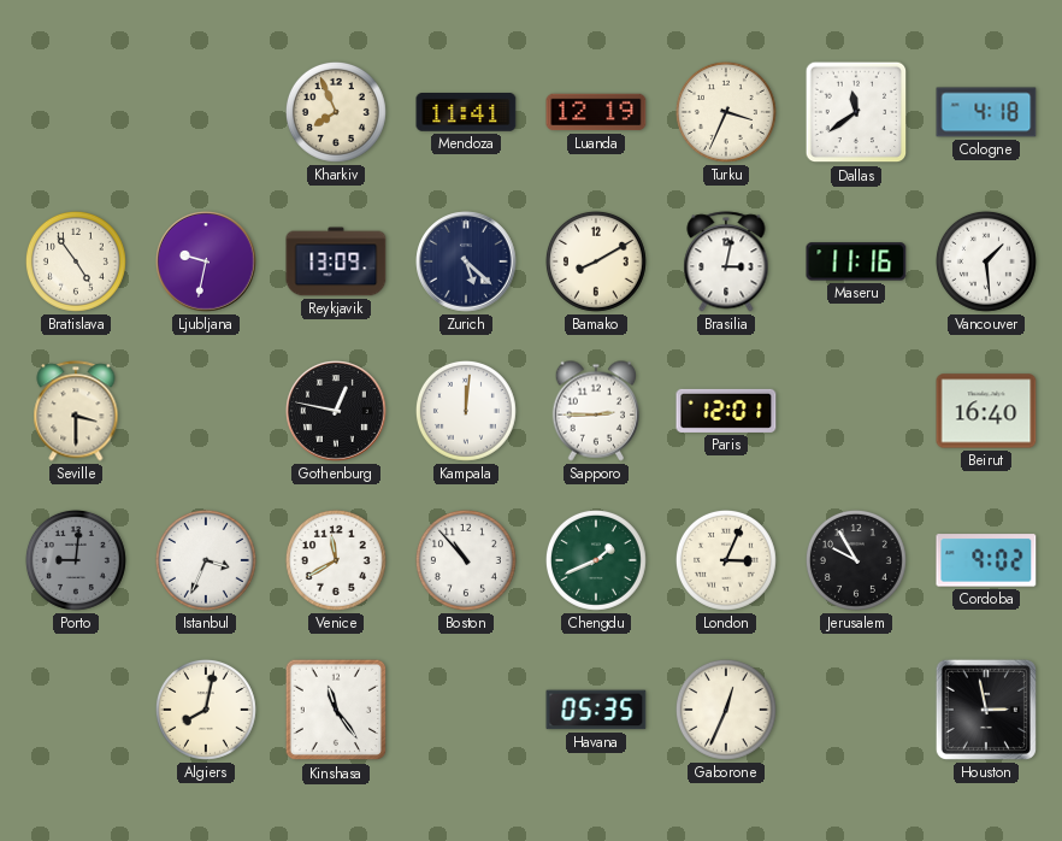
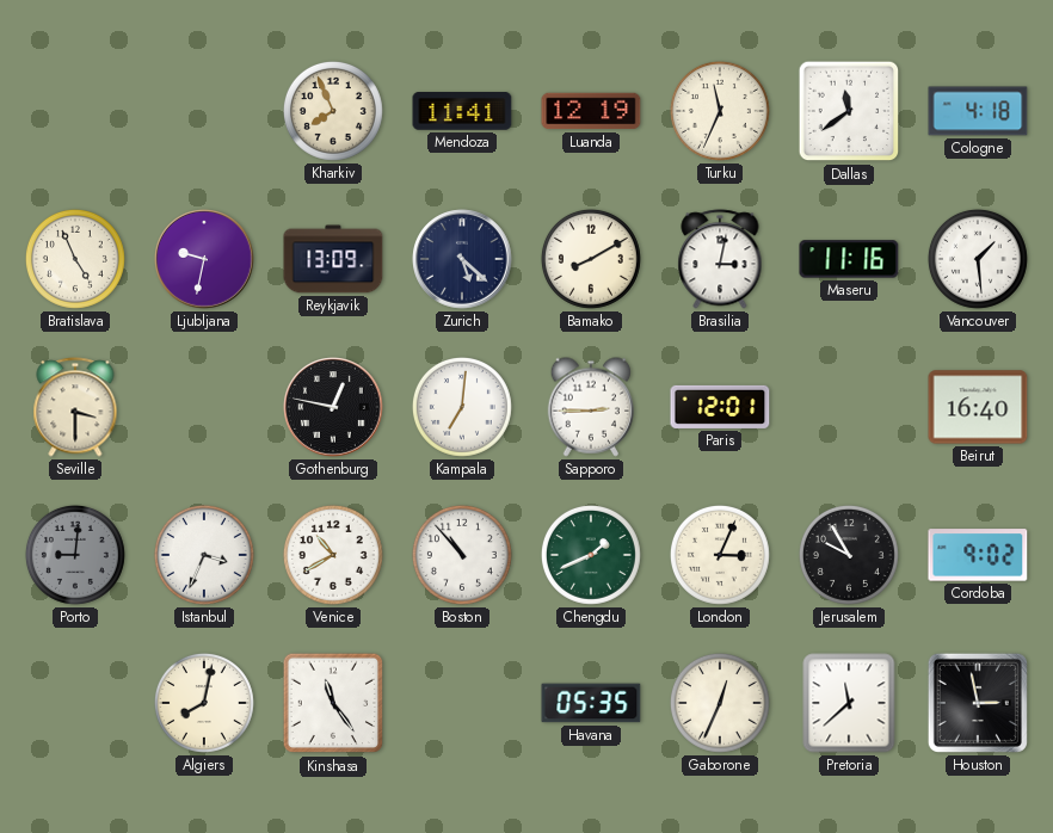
Turku: 3:34 -> 11:34
Bratislava: 4:54 -> 4:56
Kampala: 12:01 -> 7:01
Venice: 11:40 -> 10:40
Pretoria: none -> 11:38
